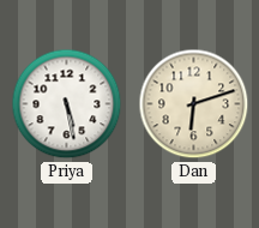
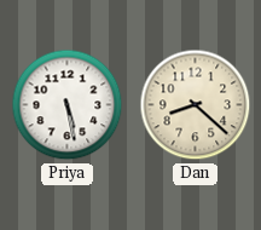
Dan: 6:12 -> 8:22
